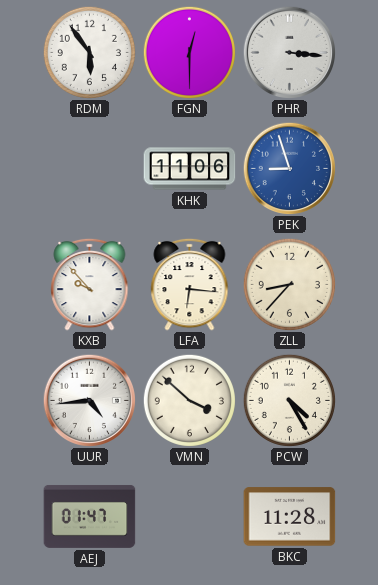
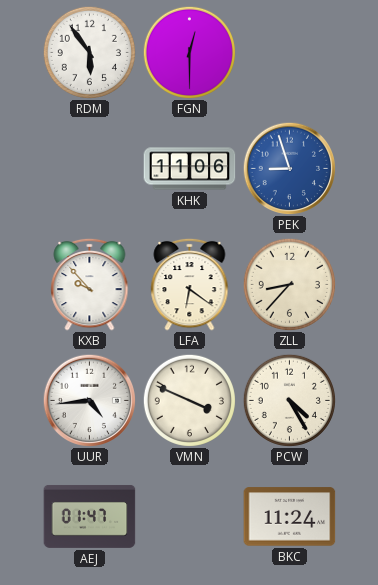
PHR: 3:16 -> none
LFA: 6:16 -> 6:21
VMN: 3:52 -> 3:49
BKC: 11:28 -> 11:24
